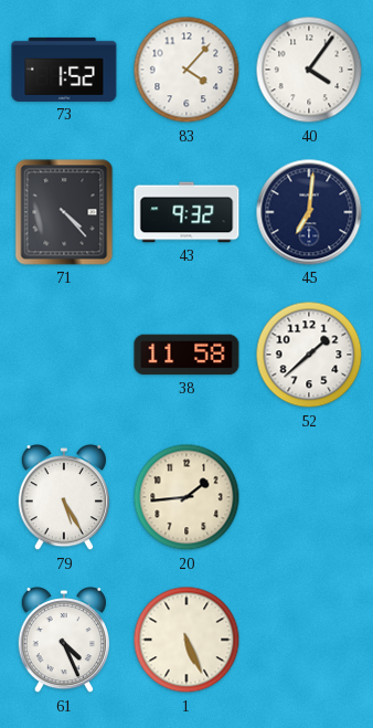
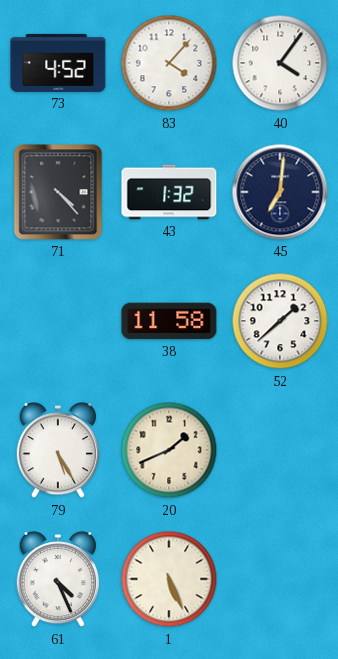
73: 1:52 -> 4:52
43: 9:32 -> 1:32
20: 1:44 -> 1:41
